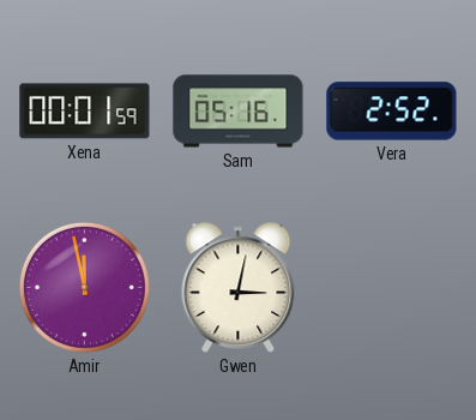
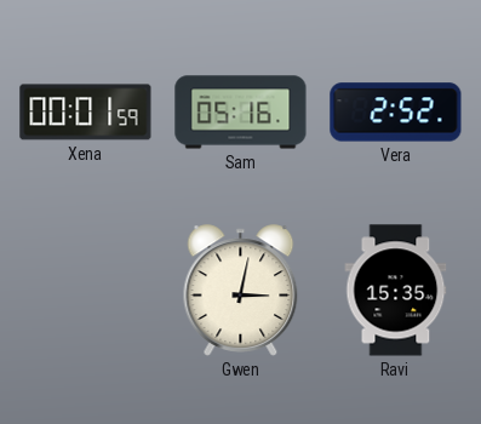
Amir: 11:58 -> none
Ravi: none -> 15:35
